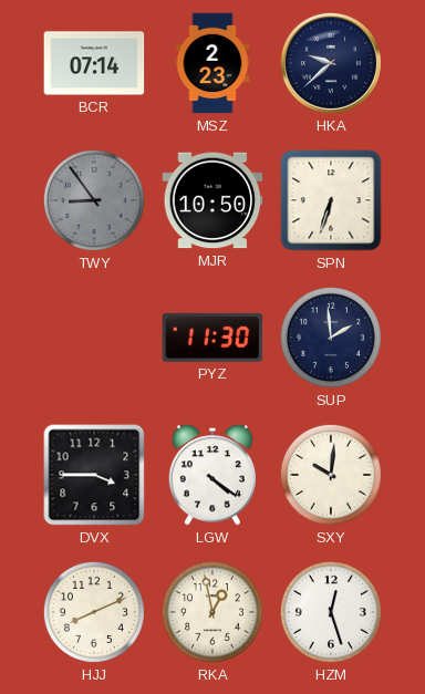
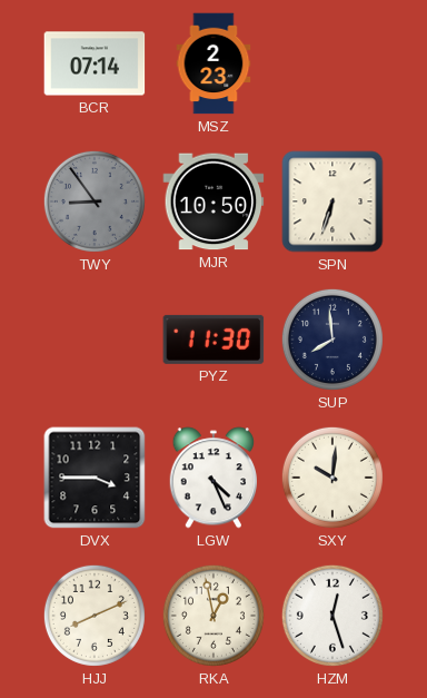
HKA: 9:38 -> none
SUP: 1:59 -> 7:59
LGW: 4:21 -> 4:26
